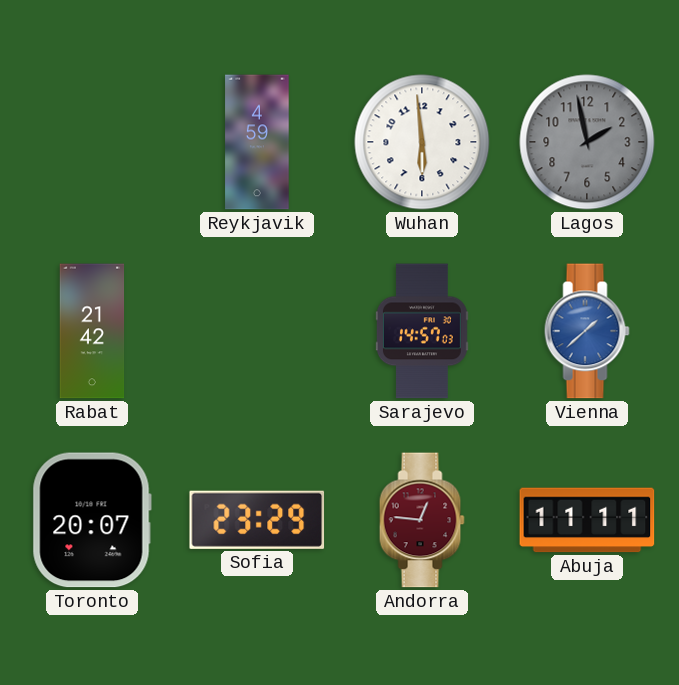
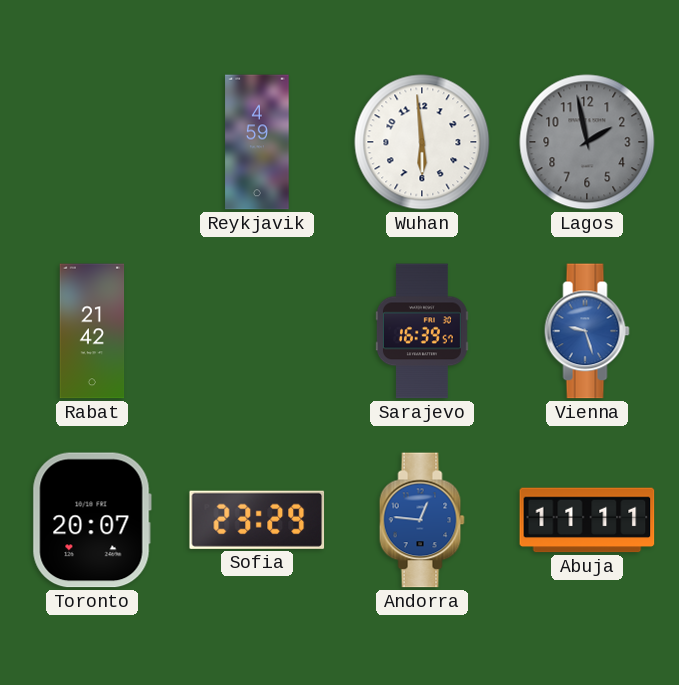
Sarajevo: 14:57 -> 16:39
Vienna: 1:38 -> 9:27
Andorra dial: burgundy -> blue
